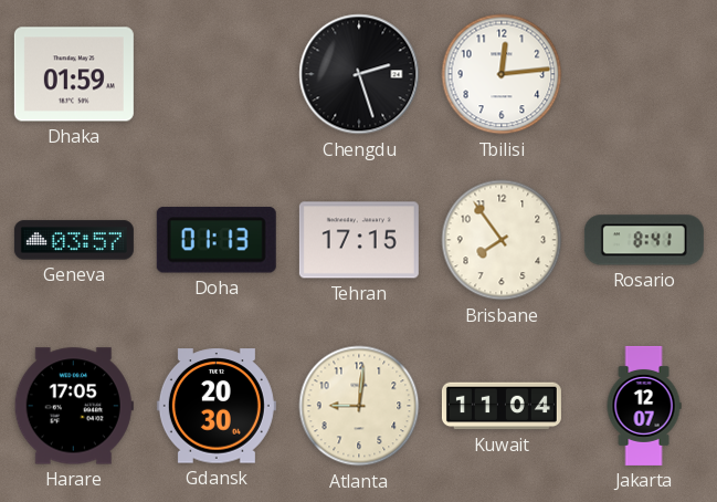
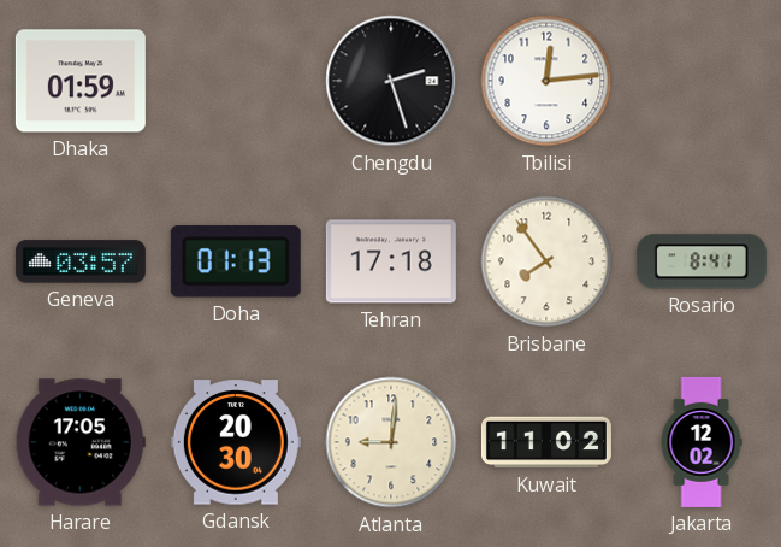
Tehran: 17:15 -> 17:18
Kuwait: 11:04 -> 11:02
Jakarta: 12:07 -> 12:02
